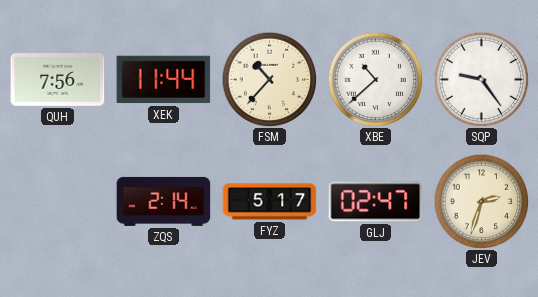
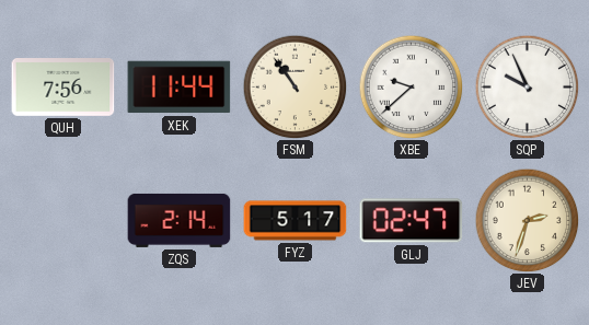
FSM: 10:37 -> 10:54
XBE: 10:38 -> 9:38
SQP: 9:24 -> 9:56
